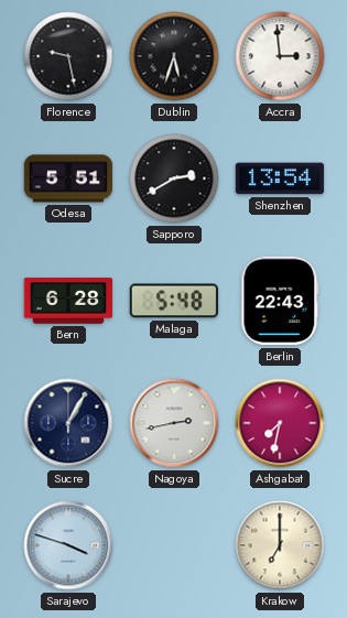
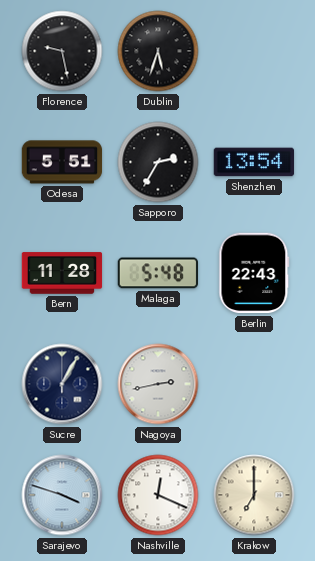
Accra: 2:59 -> none
Sapporo: 2:40 -> 2:35
Bern: 6:28 -> 11:28
Ashgabat: 7:32 -> none
Nashville: none -> 12:19
